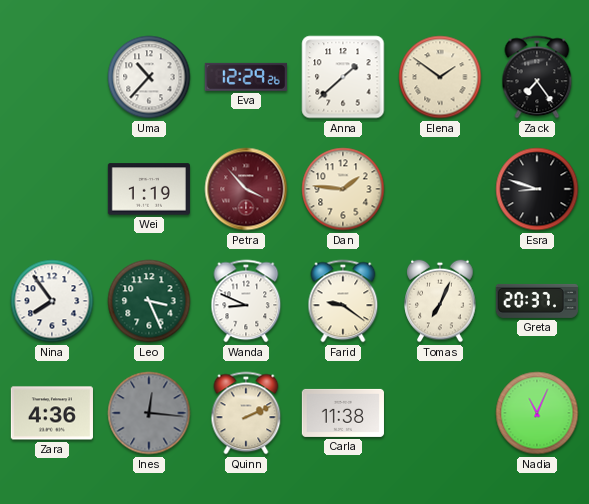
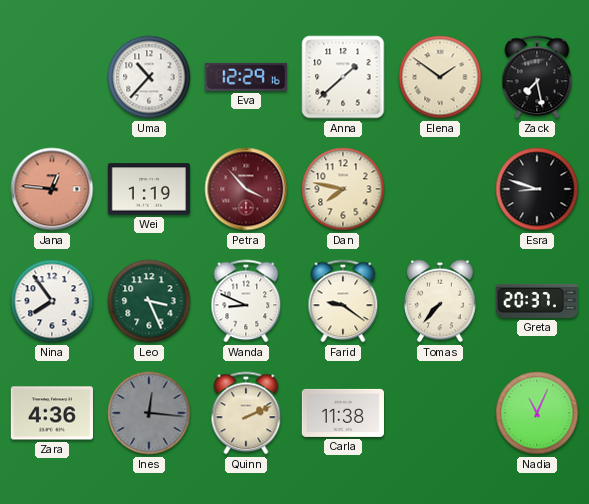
Eva: 12:29:26 -> 12:29:16
Zack: 7:24 -> 7:28
Jana: none -> 12:46
Dan: 1:46 -> 7:47
Tomas: 7:04 -> 7:37
